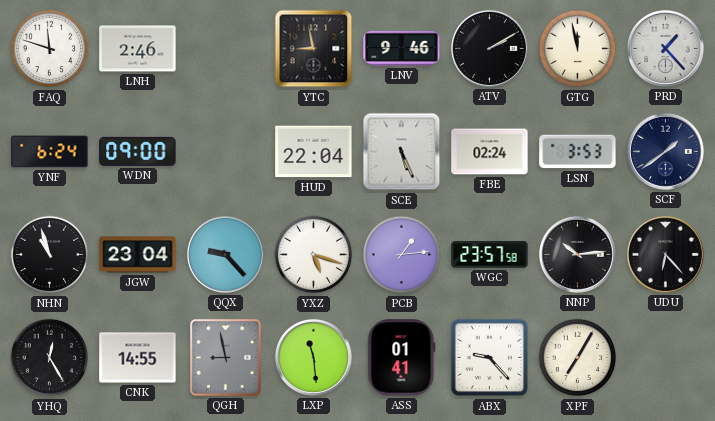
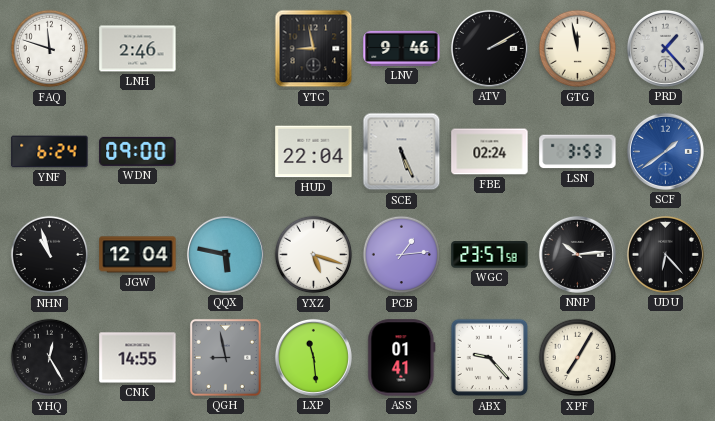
SCF dial: navy -> blue
JGW: 23:04 -> 12:04
QQX: 9:23 -> 5:47
